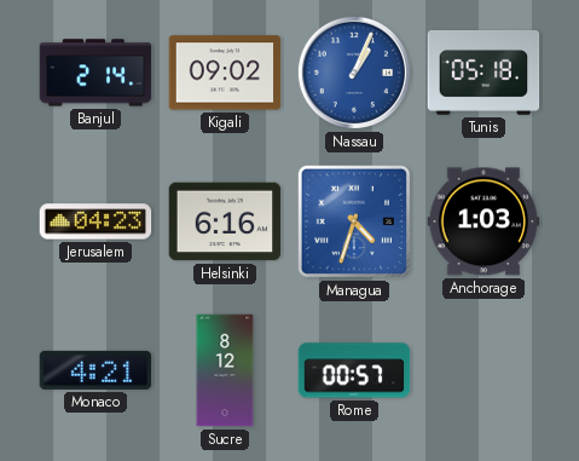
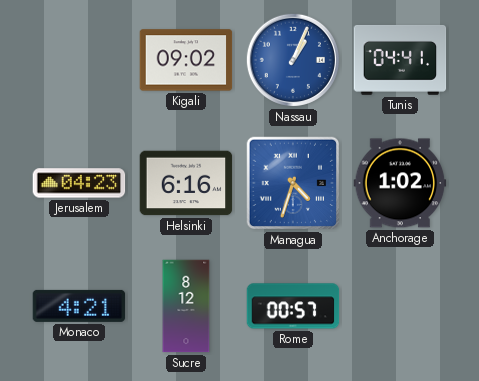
Banjul: 2:14 -> none
Tunis: 05:18 -> 04:41
Anchorage: 1:03 -> 1:02
